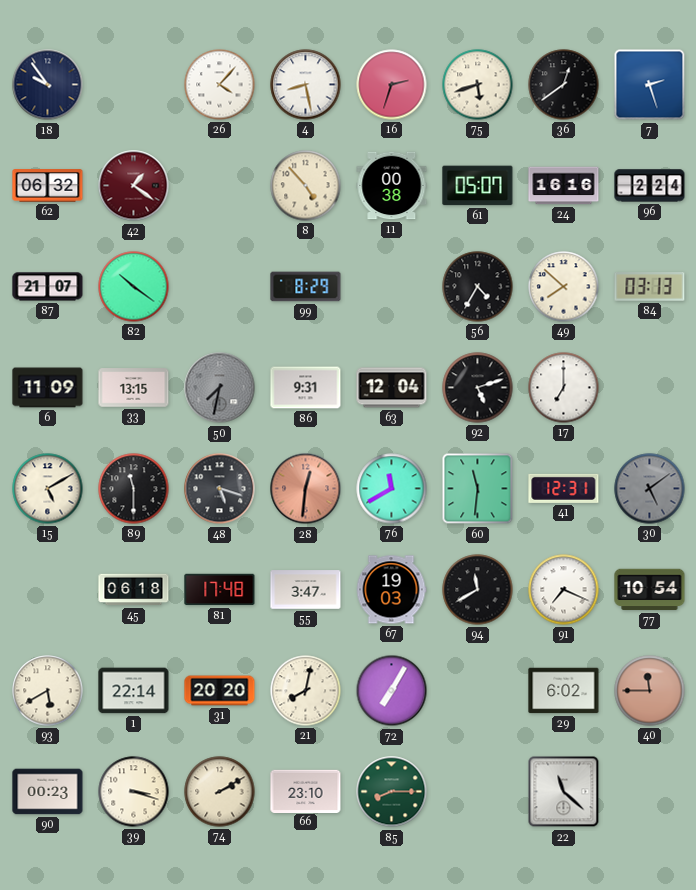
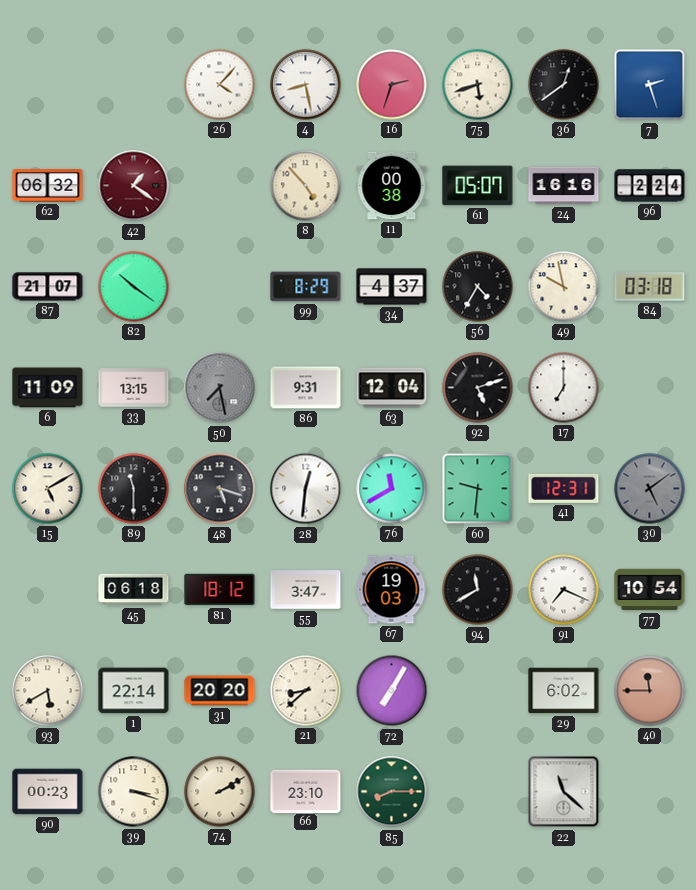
18: 9:54 -> none
34: none -> 4:37
49: 7:52 -> 9:58
84: 03:13 -> 03:18
50: 7:32 -> 7:28
28 dial: salmon -> white
60: 11:31 -> 9:31
81: 17:48 -> 18:12
21: 8:02 -> 8:38
